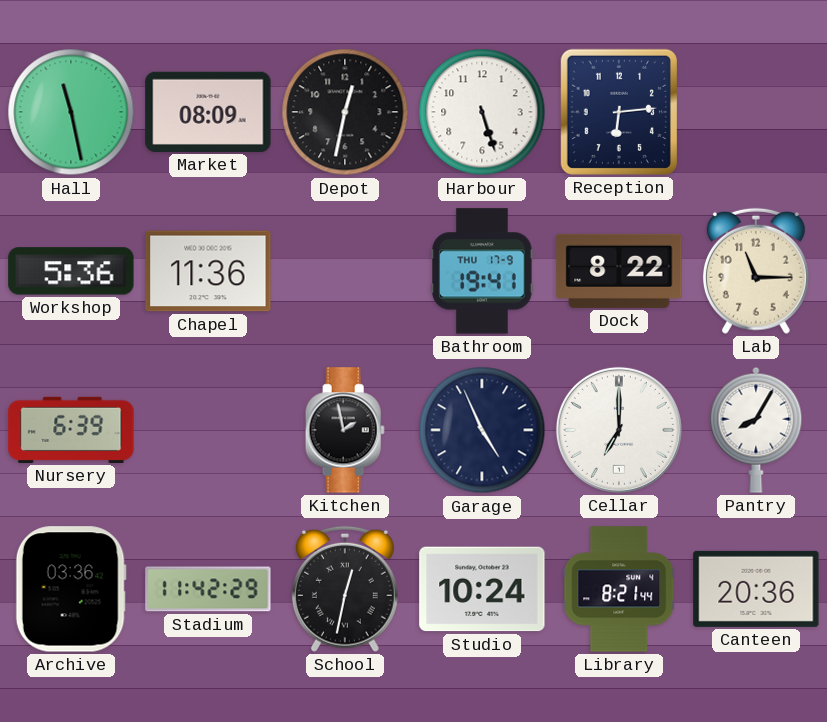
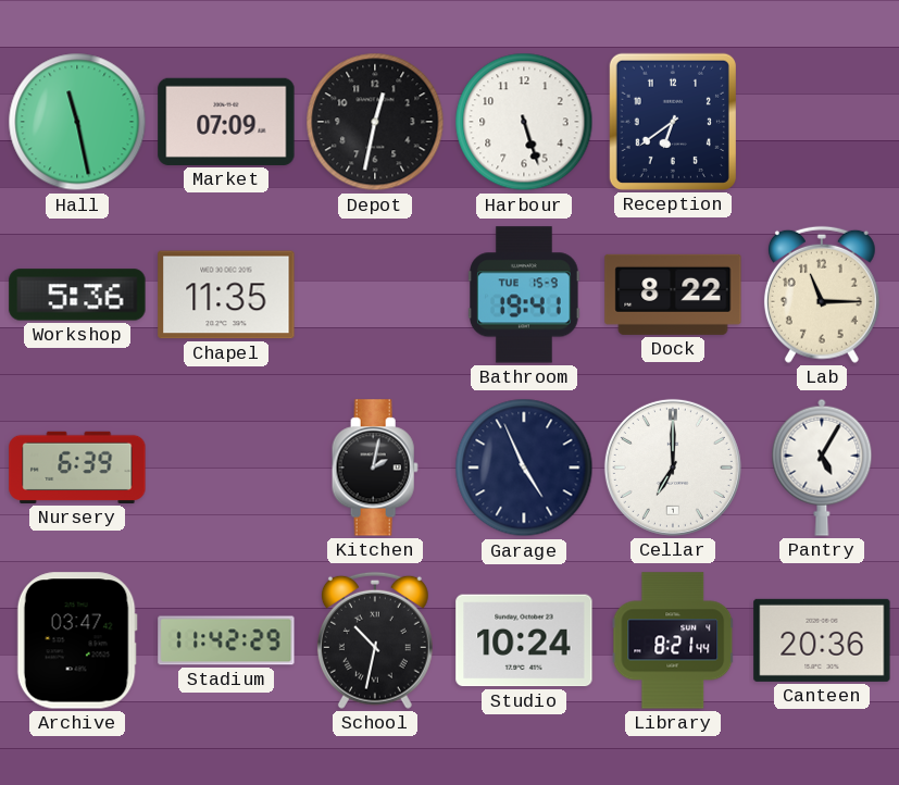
Market: 08:09 -> 07:09
Reception: 6:14 -> 6:39
Chapel: 11:36 -> 11:35
Bathroom date: THU 17-9 -> TUE 15-9
Kitchen: 1:58 -> 2:02
Pantry: 8:05 -> 5:05
Archive: 03:36 -> 03:47
School: 12:32 -> 10:32
